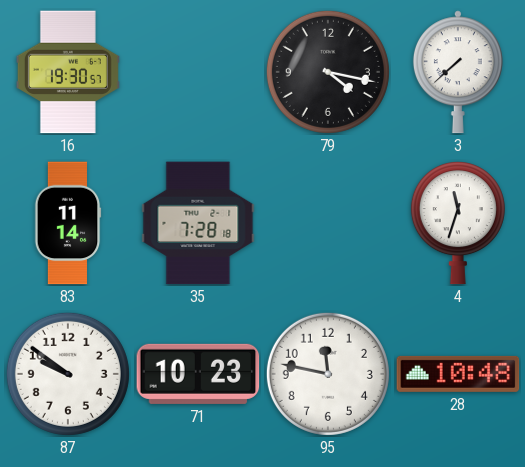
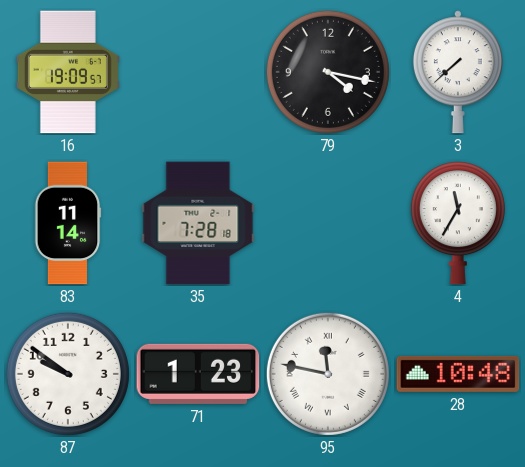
16: 19:30 -> 19:09
4: 11:33 -> 11:35
71: 10:23 -> 1:23
95 numerals: Arabic -> Roman
